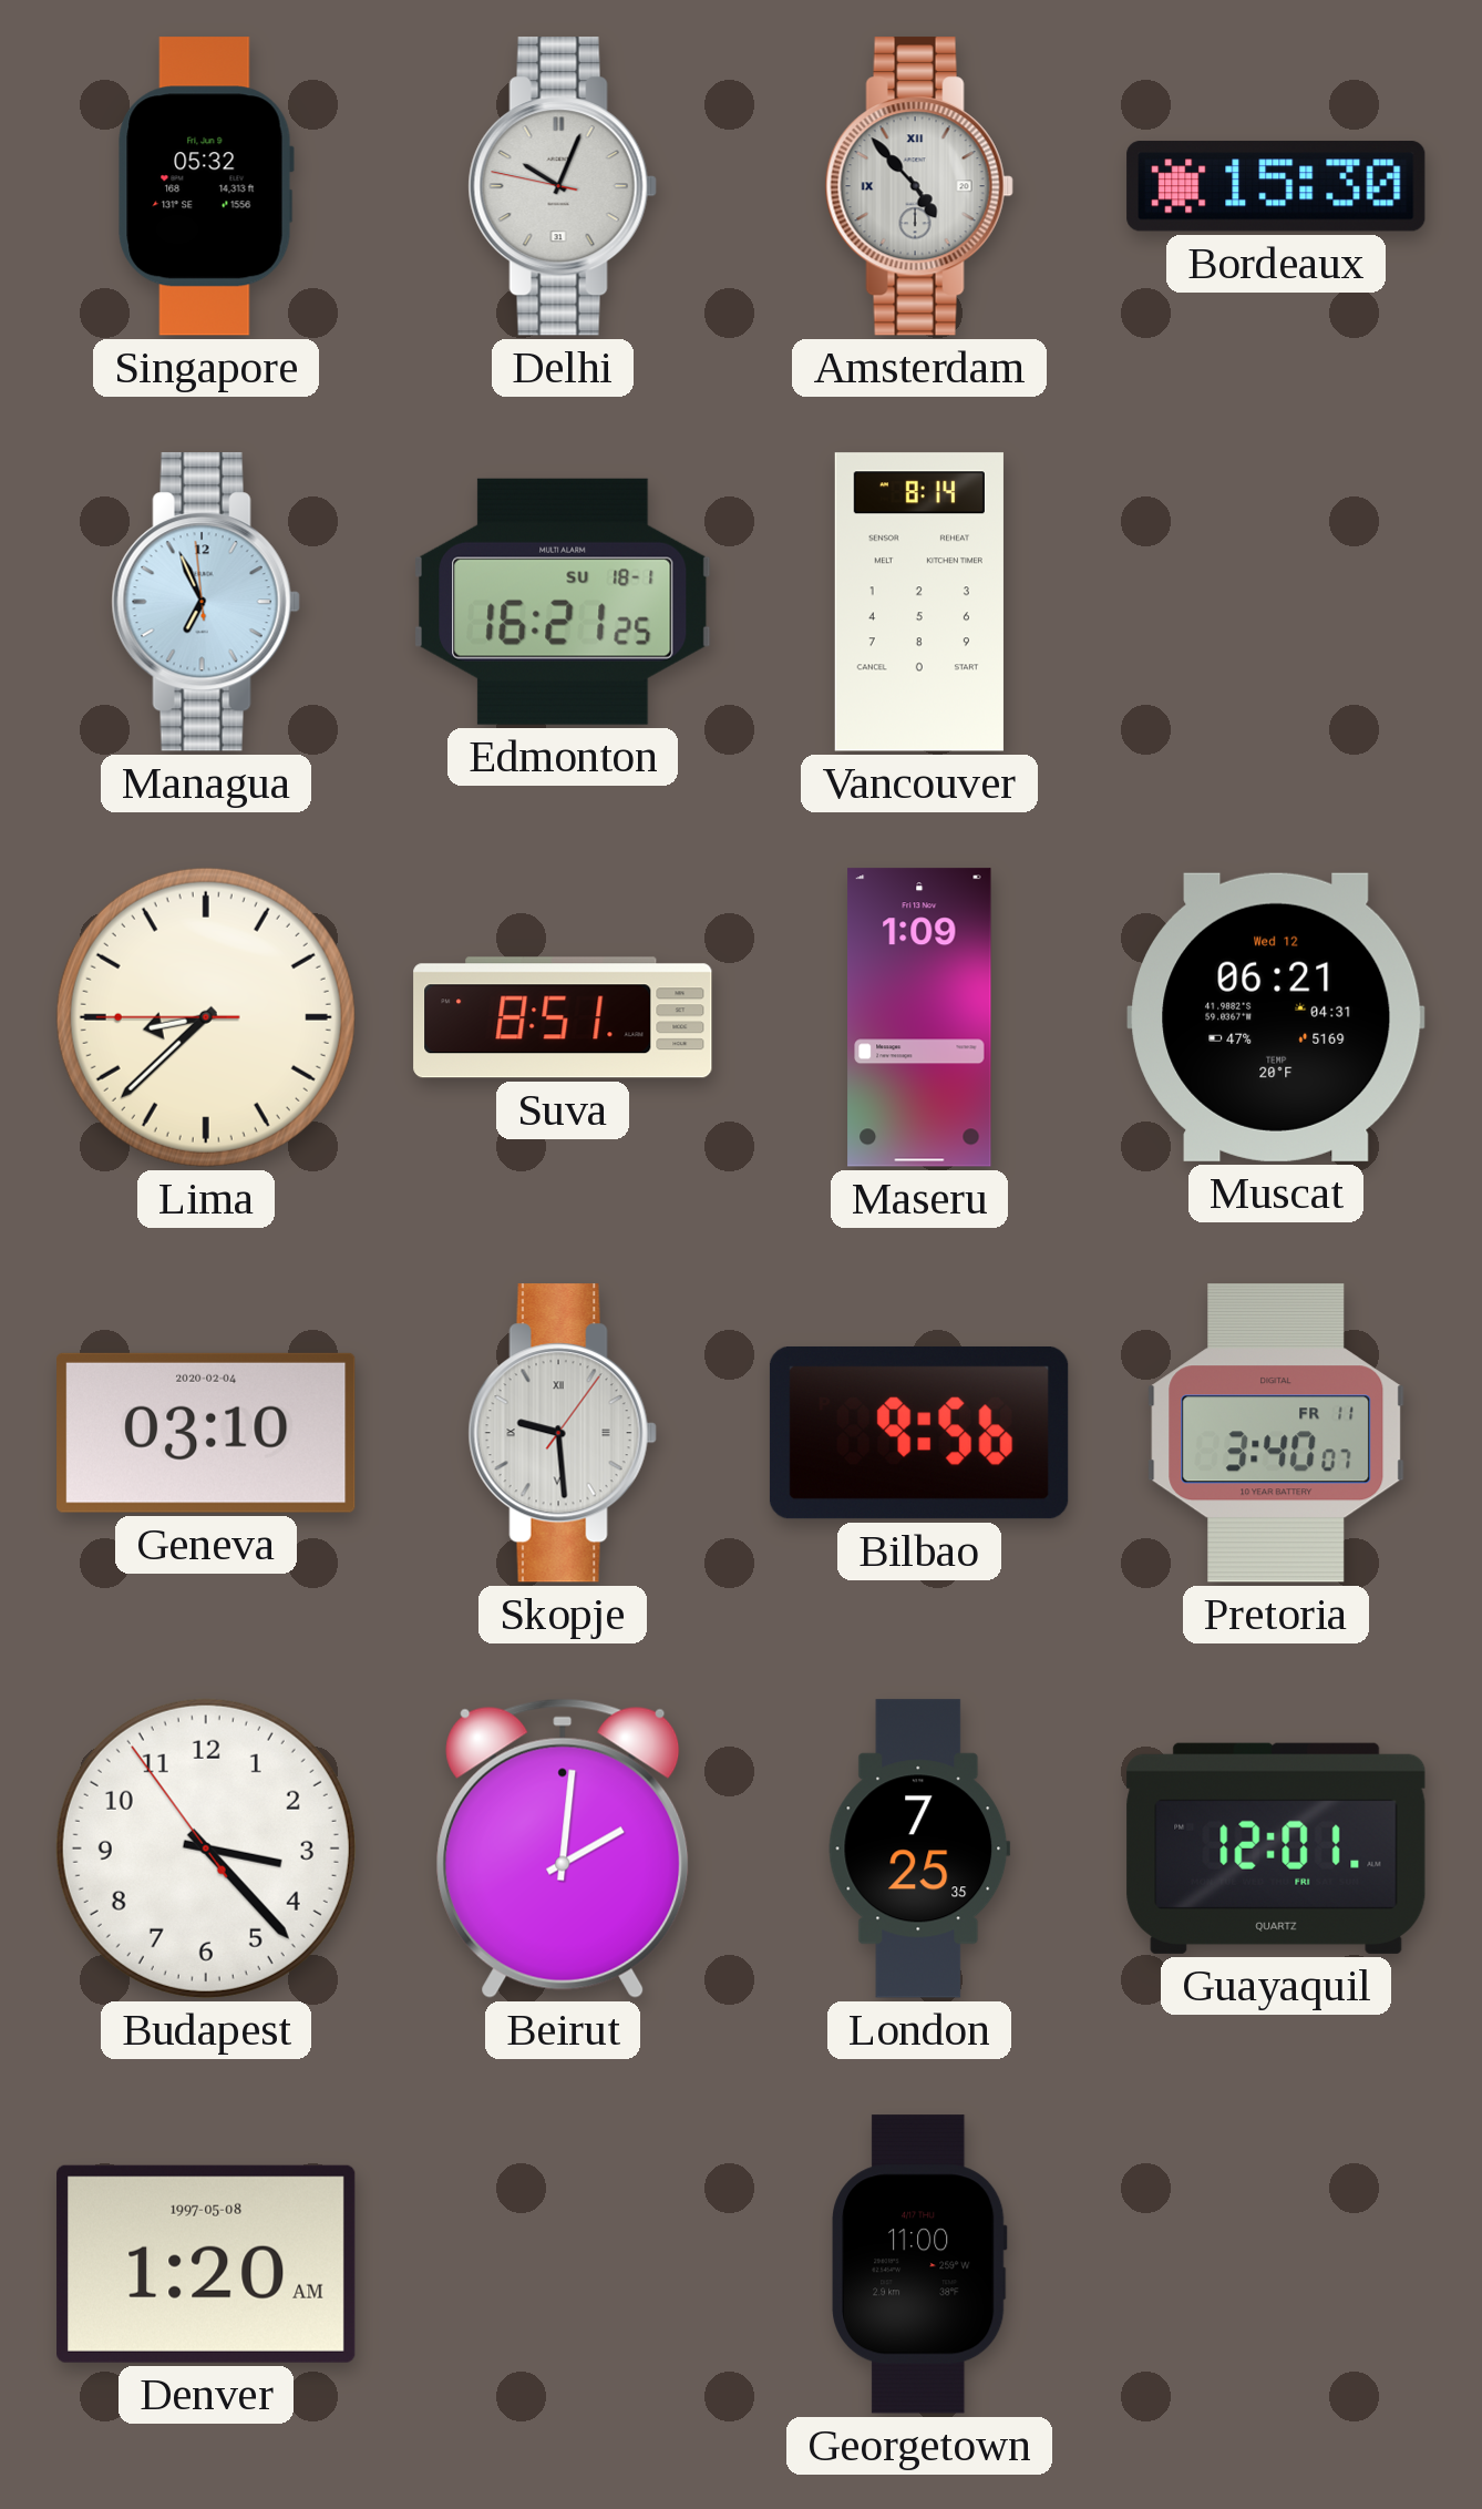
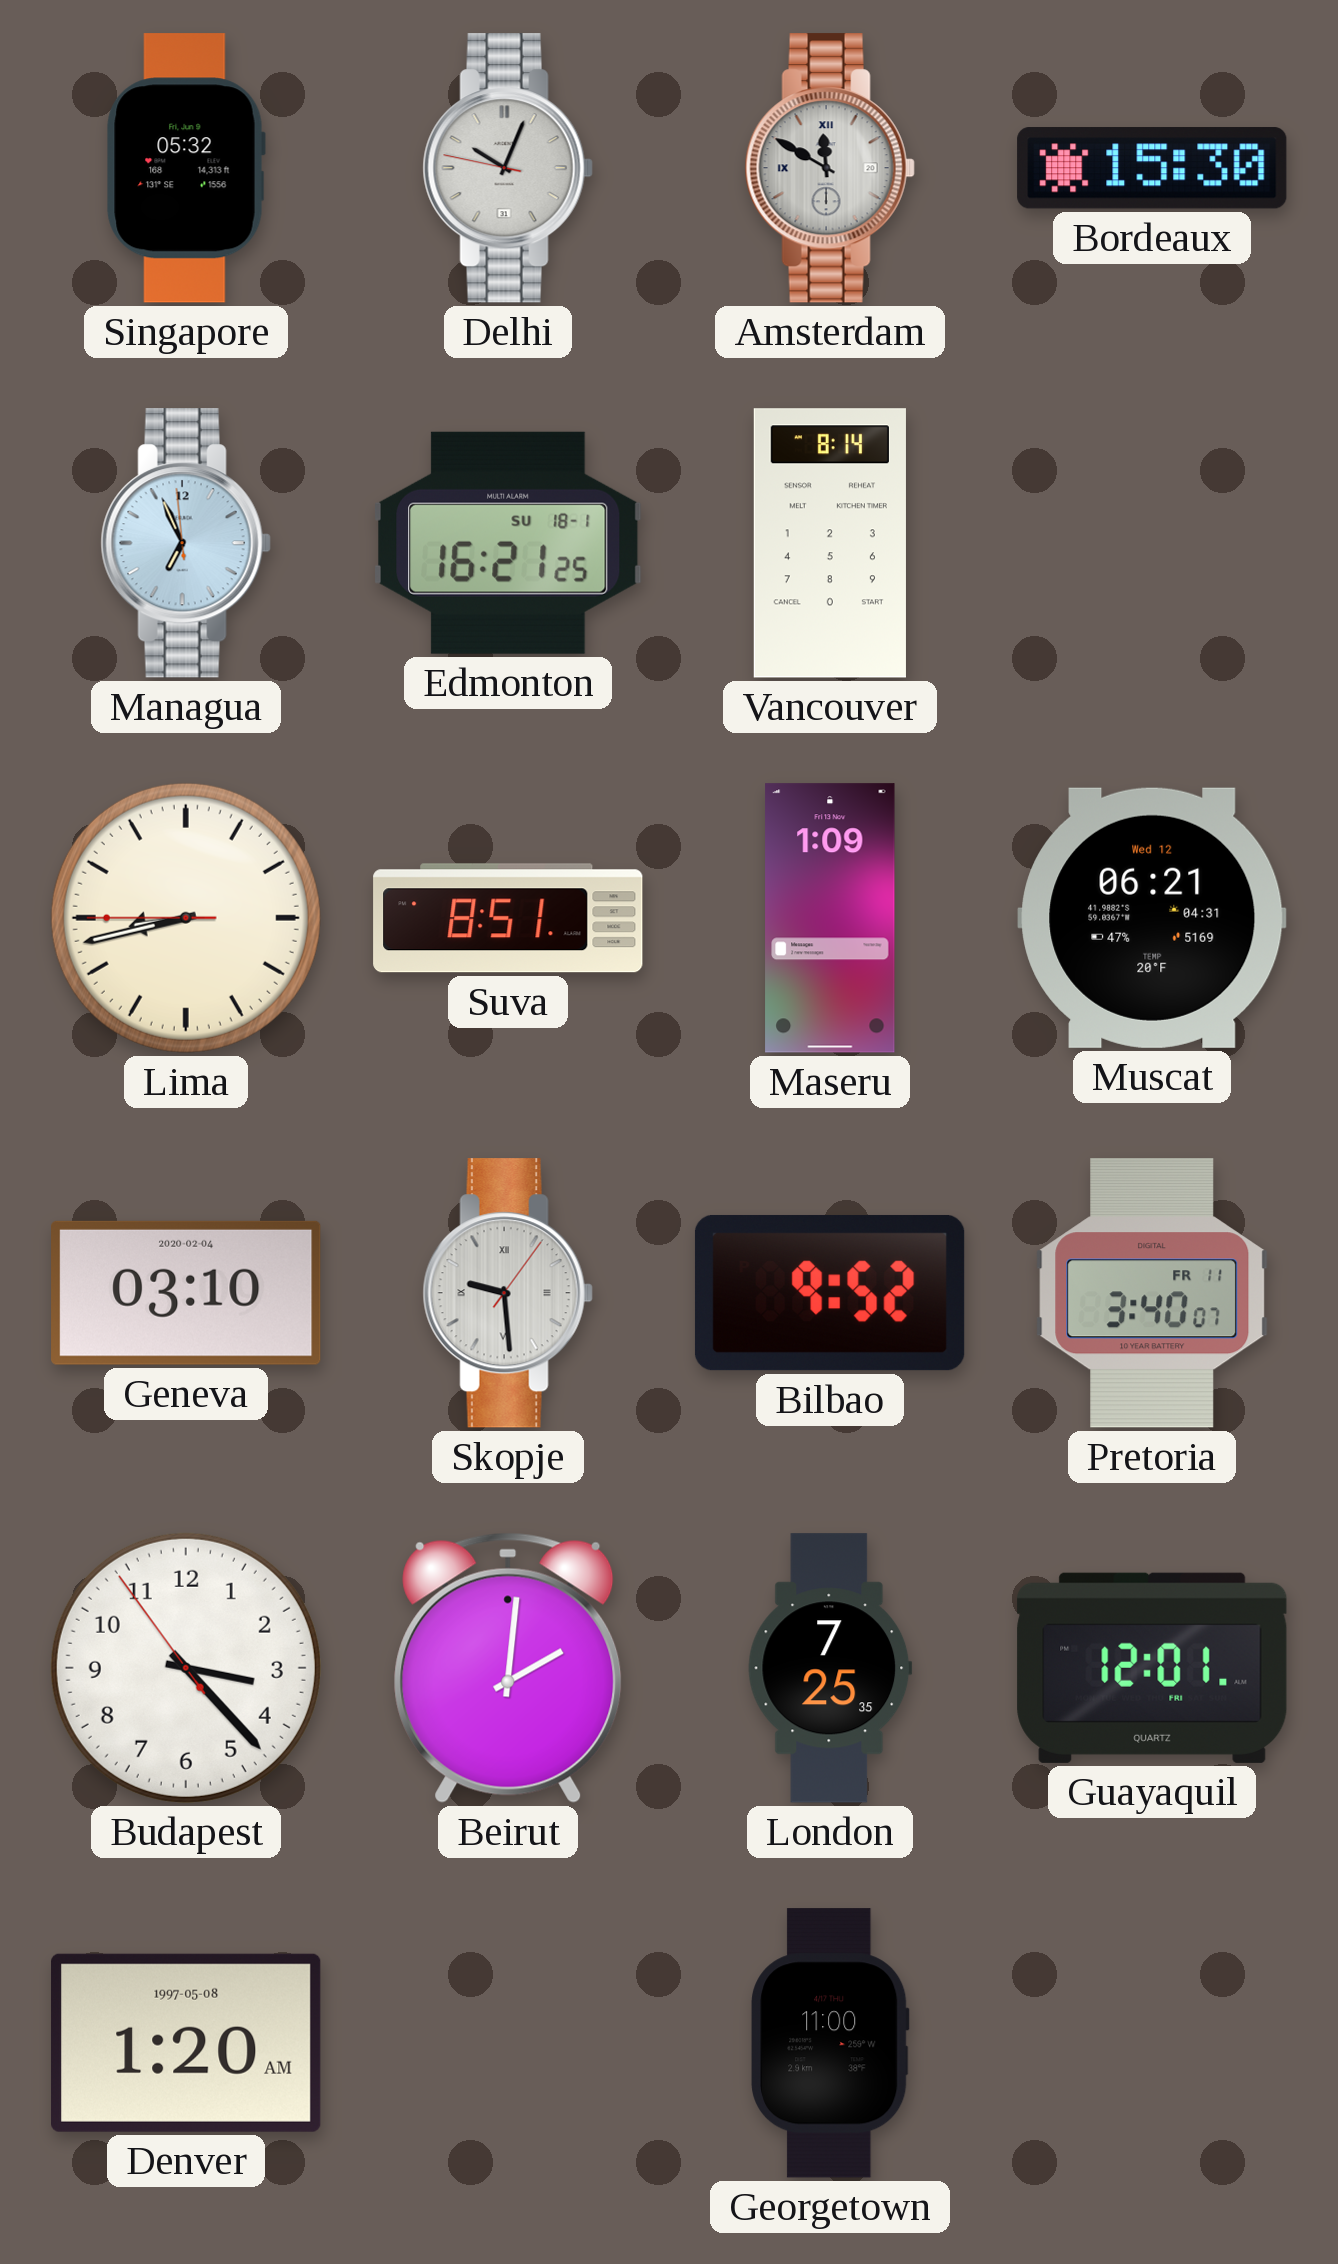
Amsterdam: 4:53 -> 11:50
Lima: 8:37 -> 8:42
Bilbao: 9:56 -> 9:52
